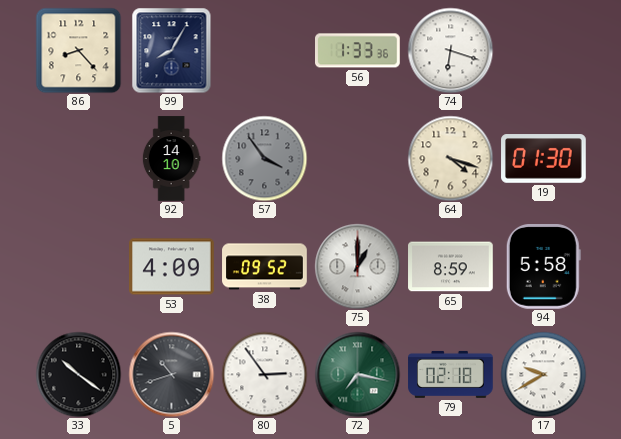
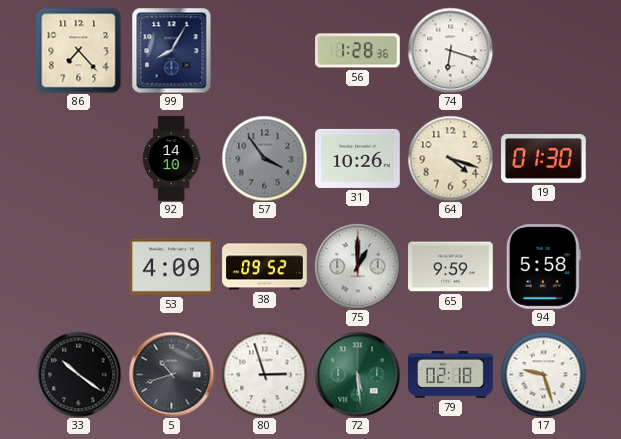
86: 8:23 -> 7:23
56: 1:33 -> 1:28
31: none -> 10:26
65: 8:59 -> 9:59
80: 2:54 -> 2:57
72: 7:17 -> 5:29
17: 9:40 -> 9:27
